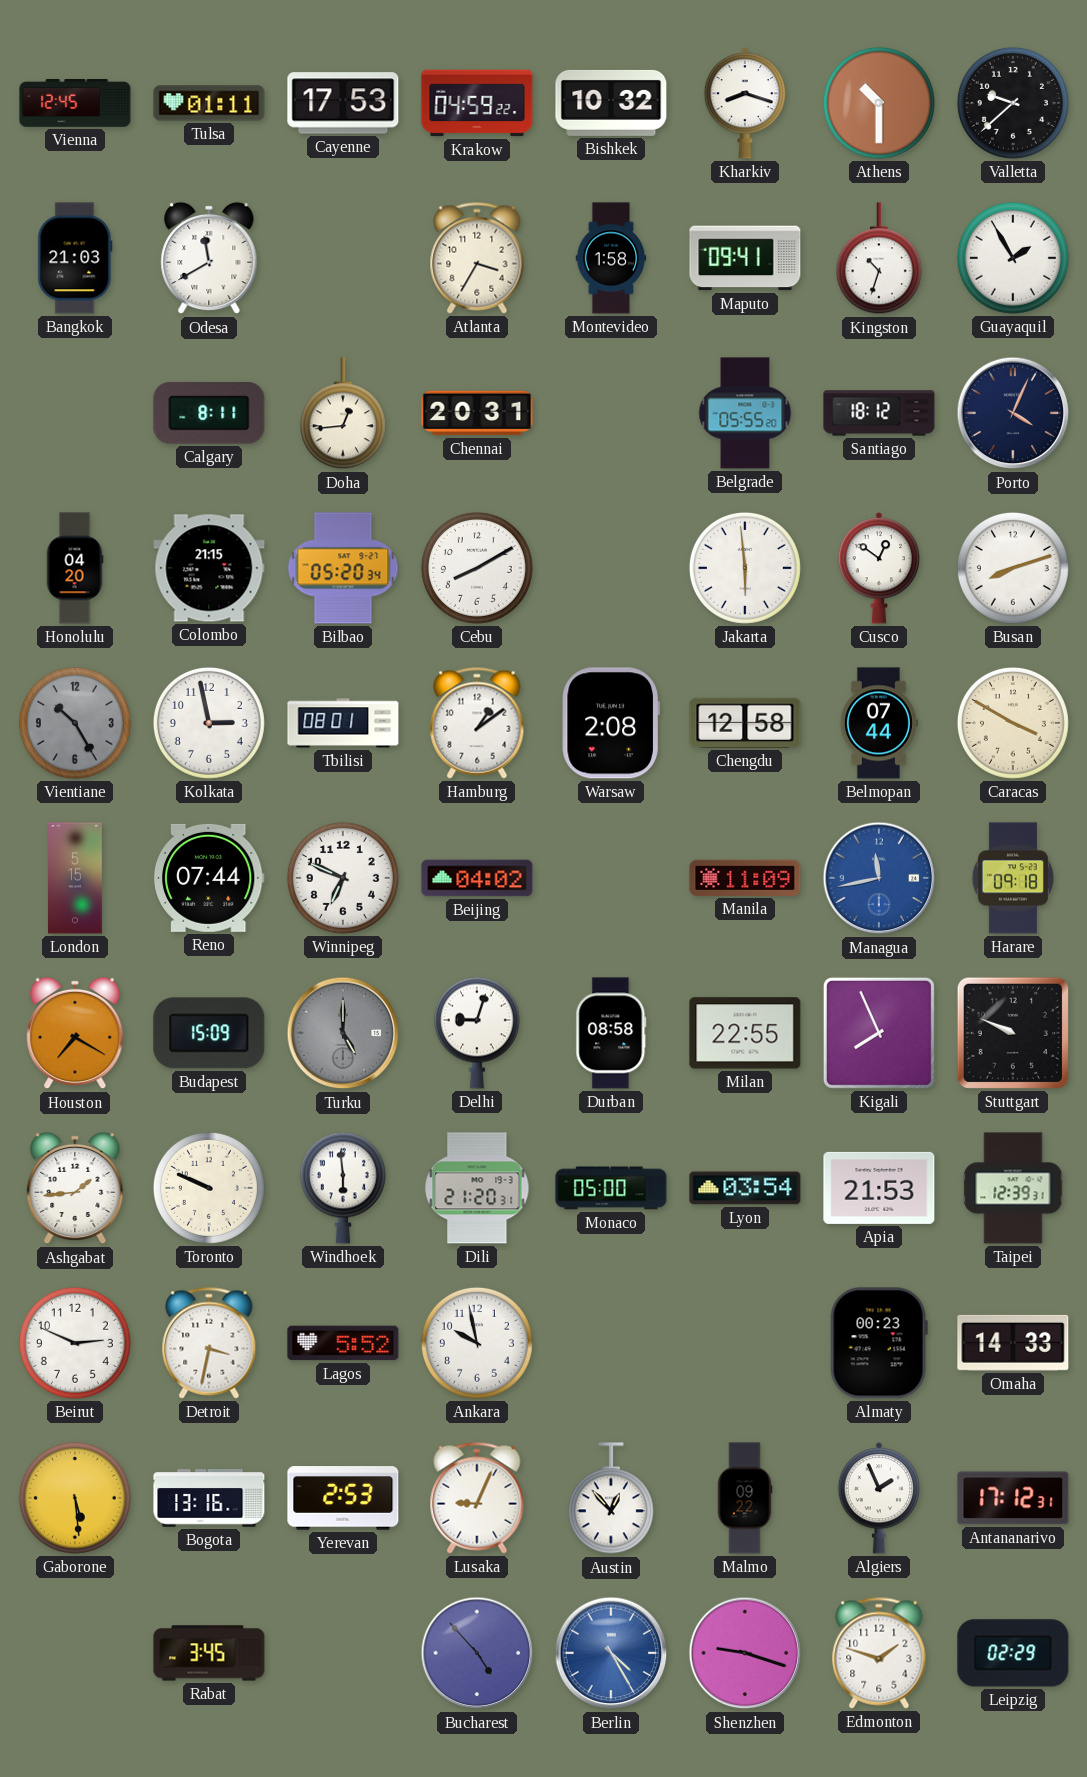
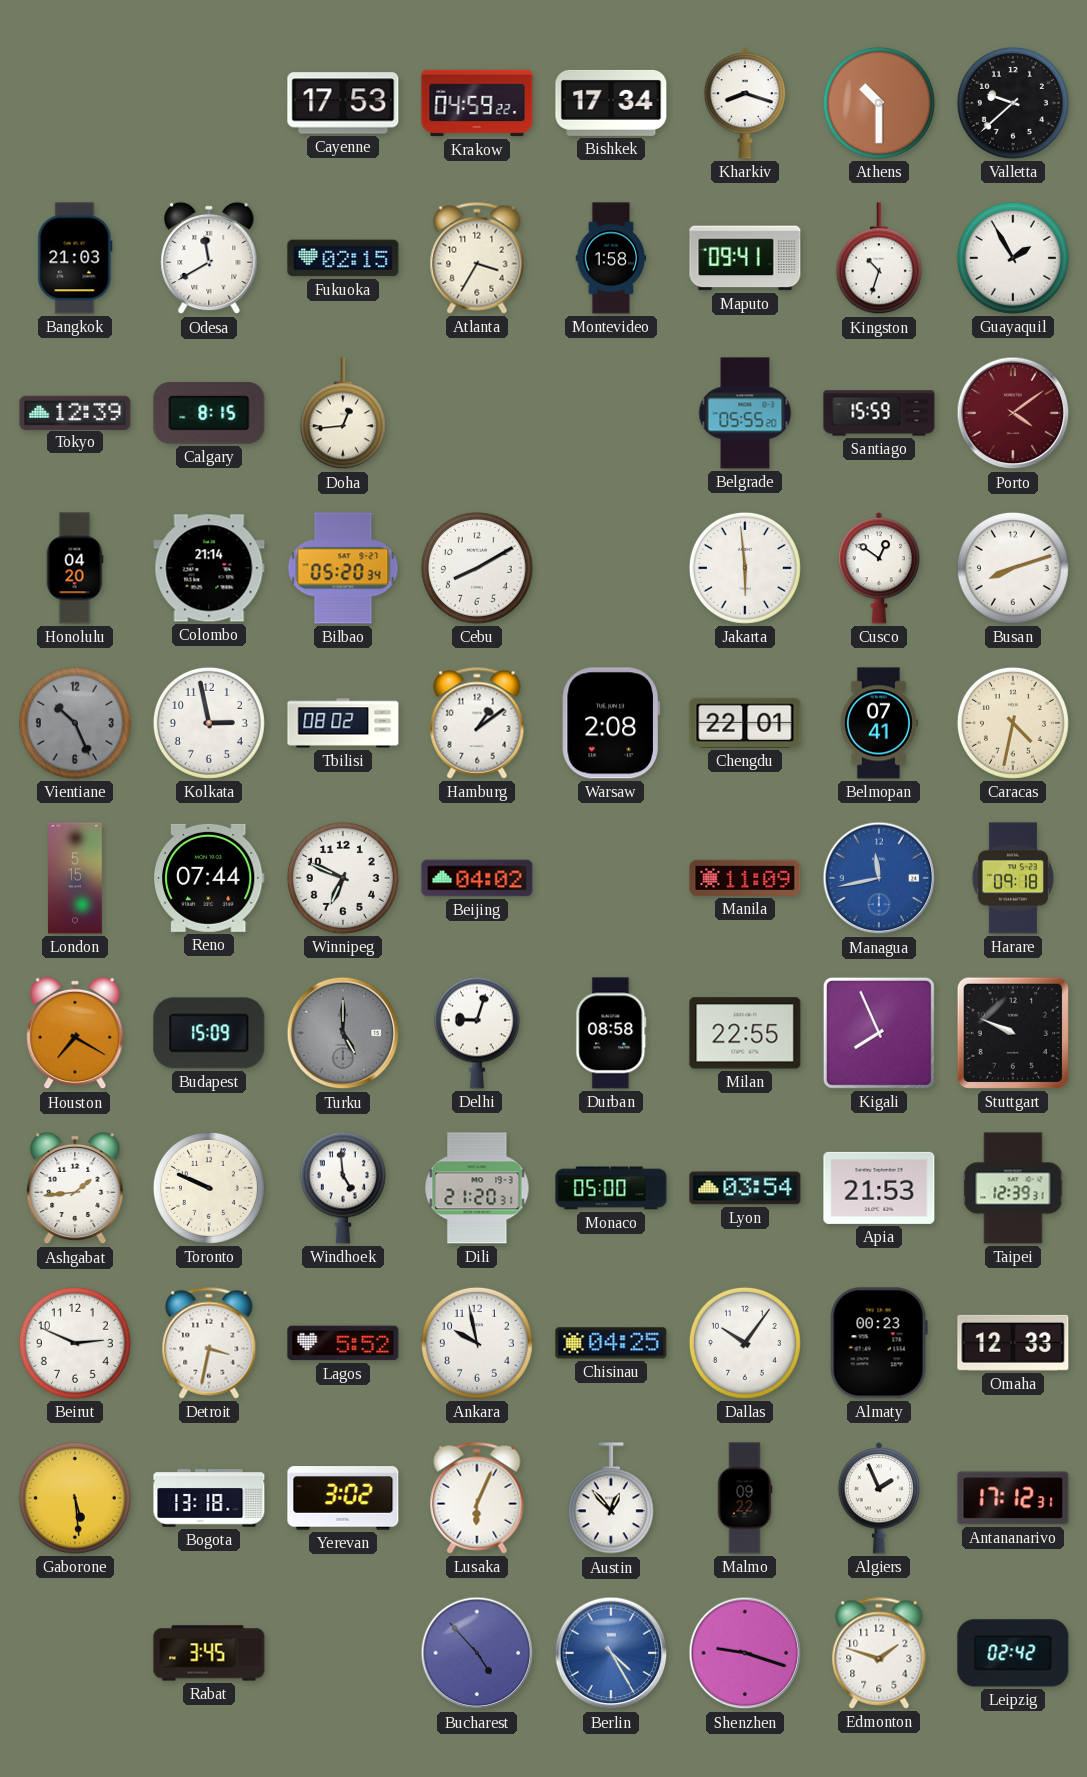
Vienna: 12:45 -> none
Tulsa: 01:11 -> none
Bishkek: 10:32 -> 17:34
Fukuoka: none -> 02:15
Tokyo: none -> 12:39
Calgary: 8:11 -> 8:15
Chennai: 20:31 -> none
Santiago: 18:12 -> 15:59
Porto: 4:04 -> 4:09
Porto dial: navy -> burgundy
Colombo: 21:15 -> 21:14
Vientiane: 10:25 -> 10:26
Tbilisi: 08:01 -> 08:02
Chengdu: 12:58 -> 22:01
Belmopan: 07:44 -> 07:41
Caracas: 3:50 -> 4:32
Windhoek: 5:59 -> 4:59
Chisinau: none -> 04:25
Dallas: none -> 10:06
Omaha: 14:33 -> 12:33
Bogota: 13:16 -> 13:18
Yerevan: 2:53 -> 3:02
Lusaka: 9:04 -> 6:04
Leipzig: 02:29 -> 02:42
